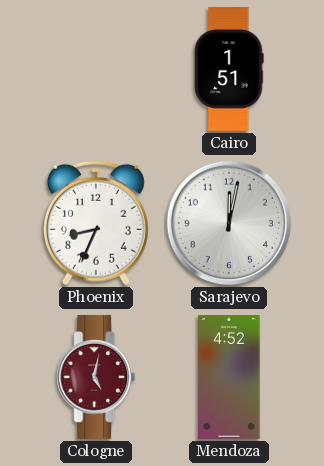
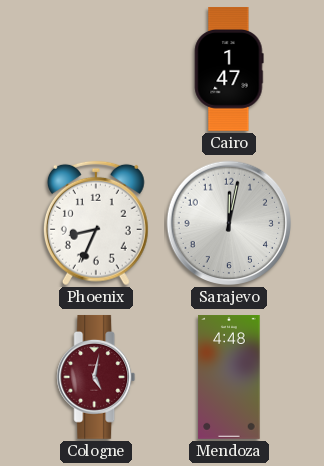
Cairo: 1:51 -> 1:47
Mendoza: 4:52 -> 4:48
